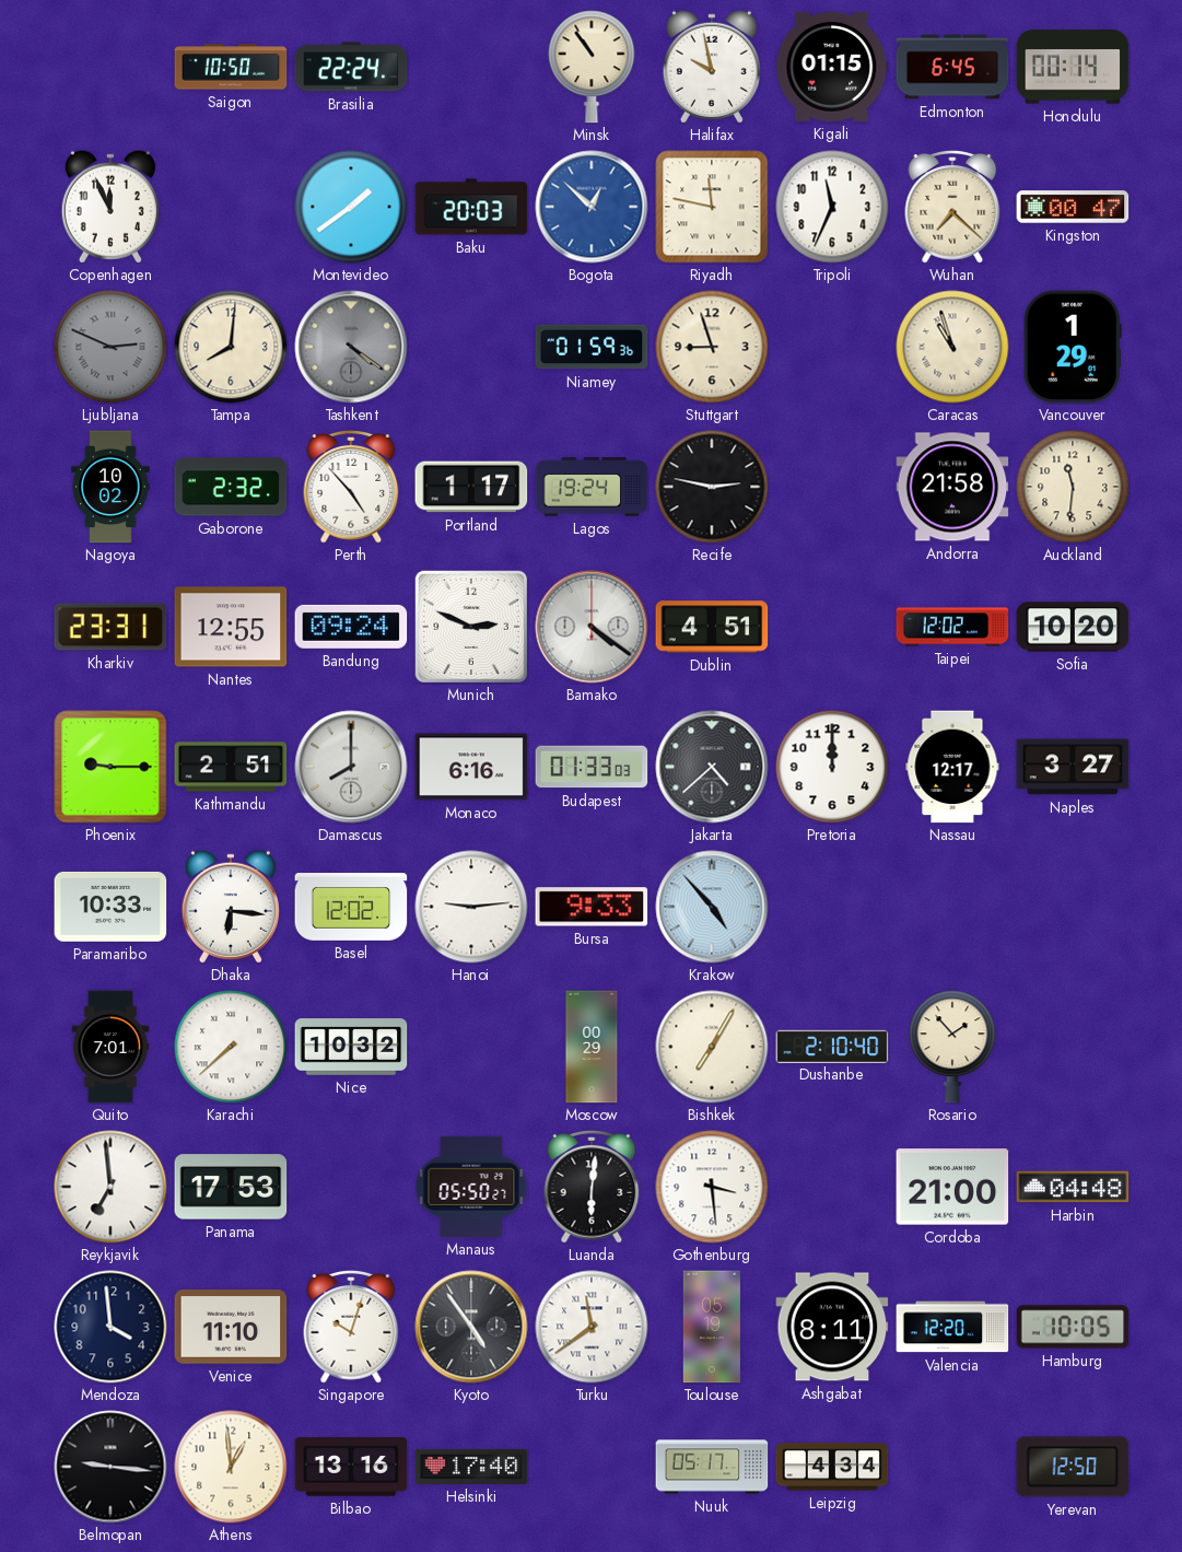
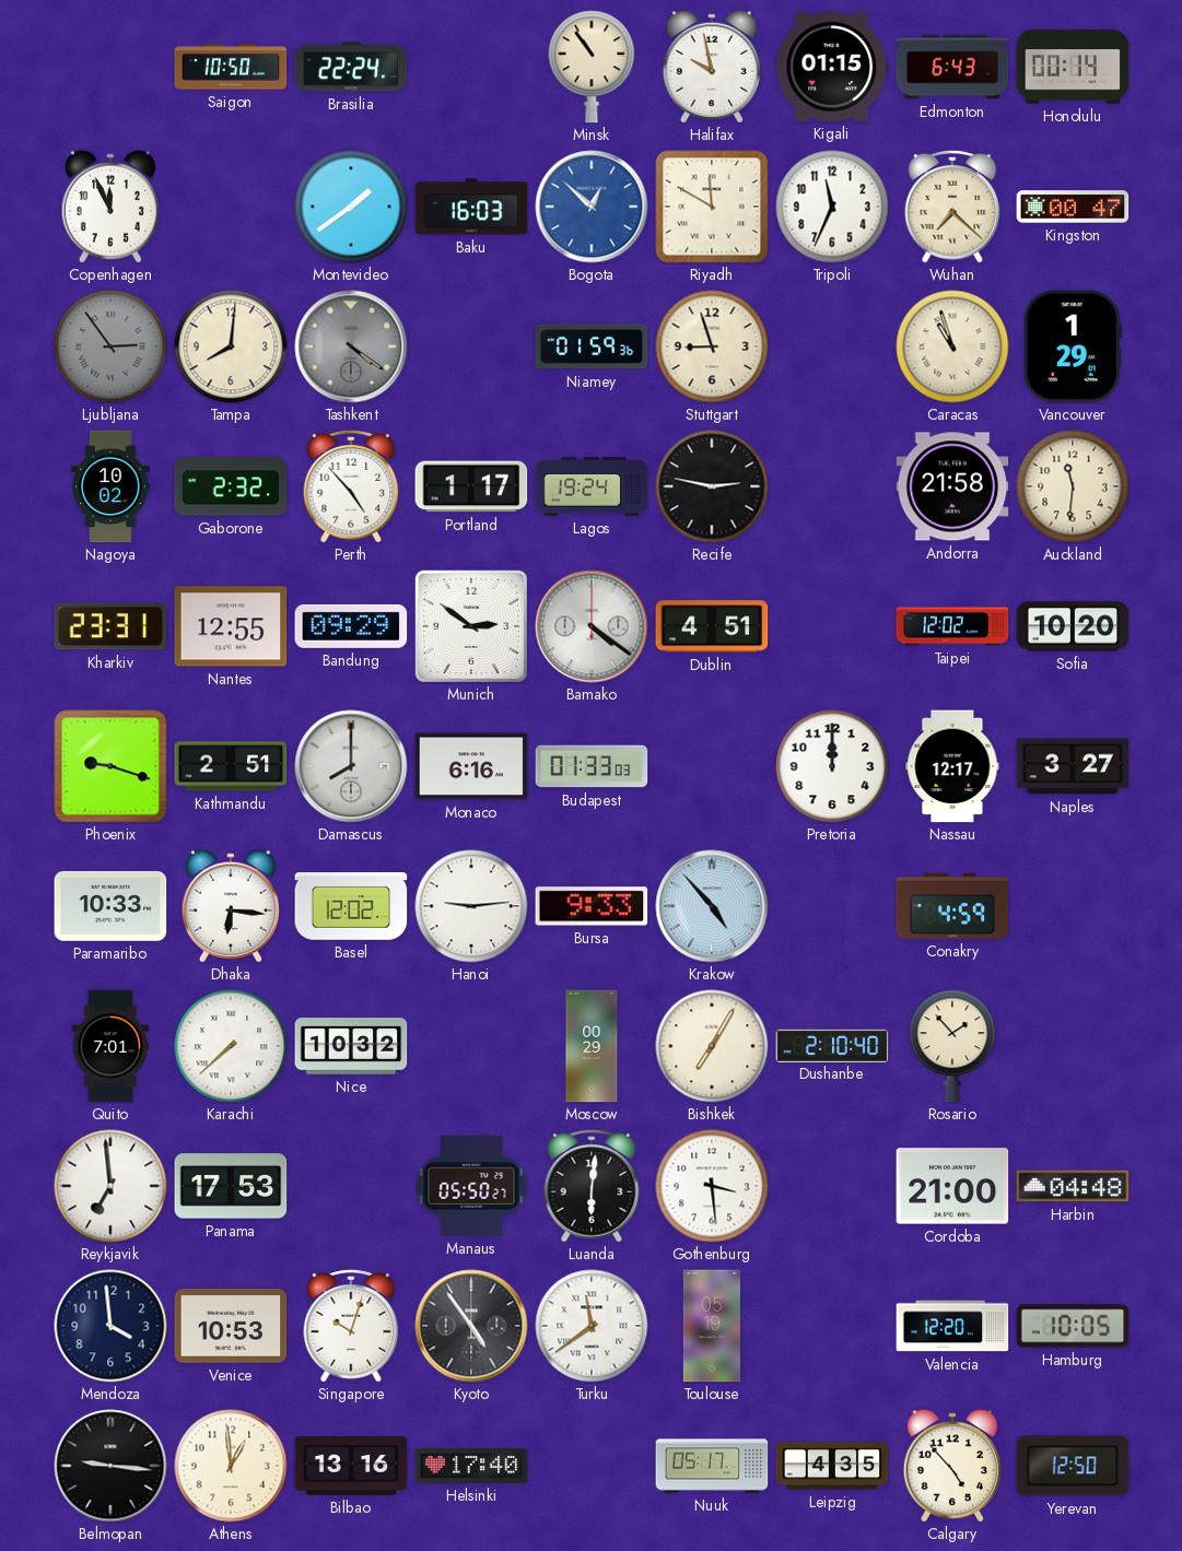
Edmonton: 6:45 -> 6:43
Baku: 20:03 -> 16:03
Riyadh: 11:47 -> 11:50
Ljubljana: 2:49 -> 2:54
Bandung: 09:24 -> 09:29
Munich: 2:49 -> 2:51
Phoenix: 9:15 -> 9:18
Jakarta: 4:38 -> none
Conakry: none -> 4:59
Venice: 11:10 -> 10:53
Ashgabat: 8:11 -> none
Leipzig: 4:34 -> 4:35
Calgary: none -> 4:53
